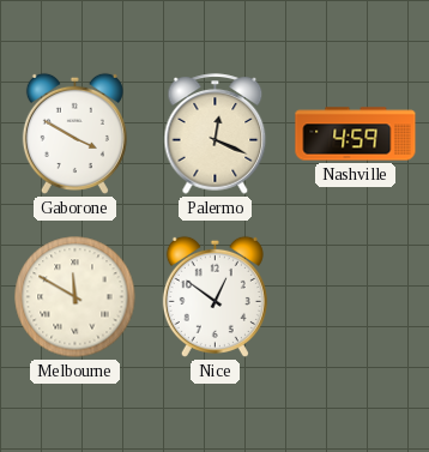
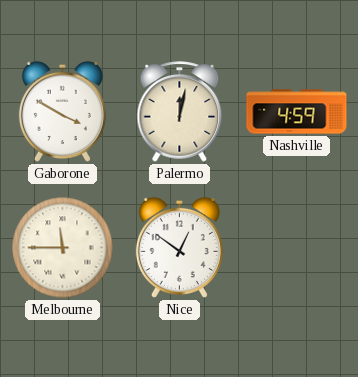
Palermo: 12:19 -> 12:02
Melbourne: 11:50 -> 11:45
